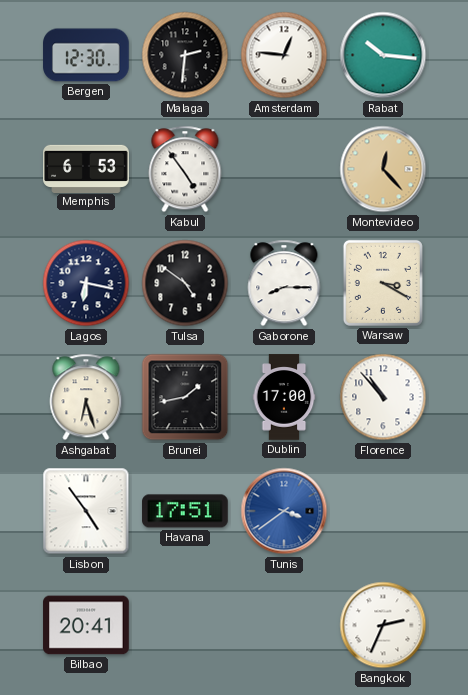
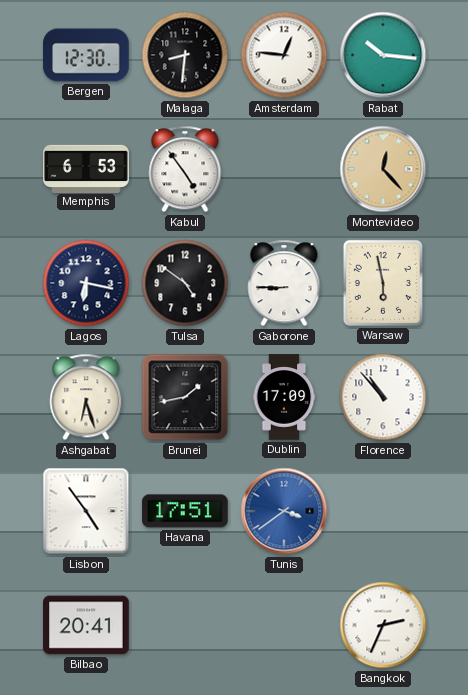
Malaga: 2:31 -> 8:31
Gaborone: 8:15 -> 8:45
Warsaw: 3:20 -> 5:58
Dublin: 17:00 -> 17:09
